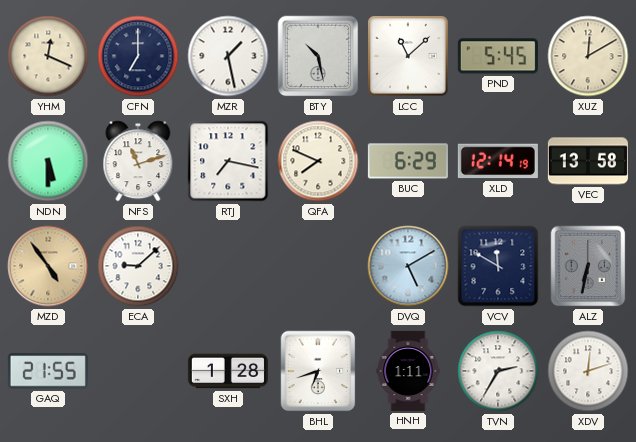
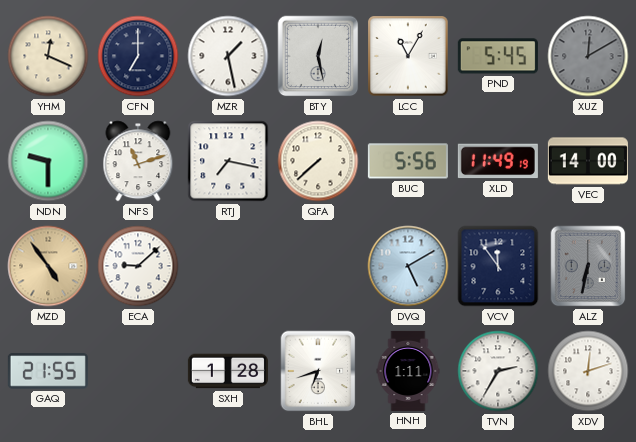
BTY: 10:28 -> 12:28
LCC: 11:08 -> 11:05
XUZ dial: cream -> grey
NDN: 5:30 -> 9:30
QFA: 7:49 -> 7:38
BUC: 6:29 -> 5:56
XLD: 12:14 -> 11:49
VEC: 13:58 -> 14:00
VCV: 11:50 -> 11:54
